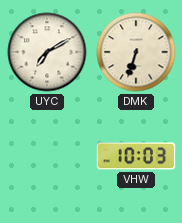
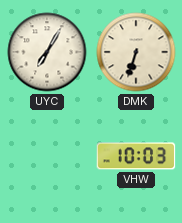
UYC: 7:10 -> 7:05
